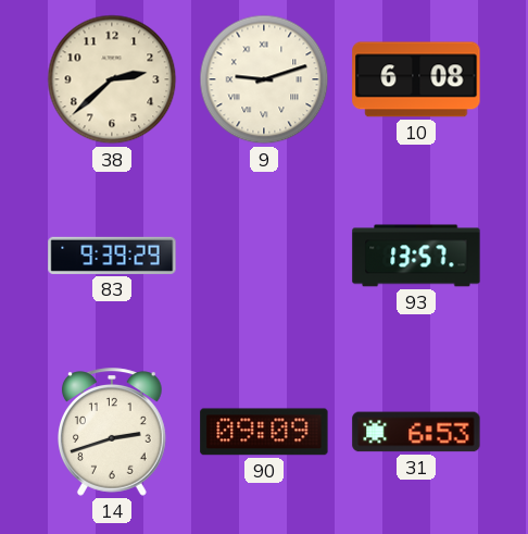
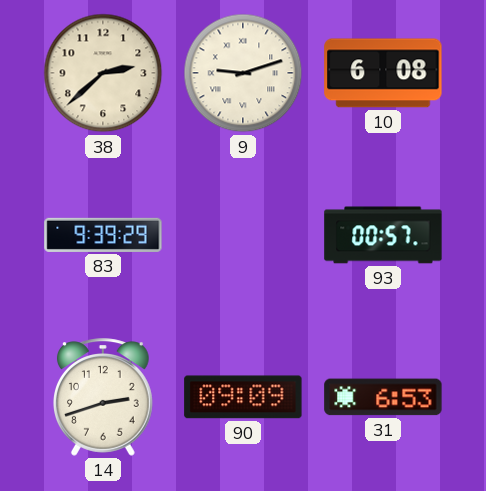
93: 13:57 -> 00:57
